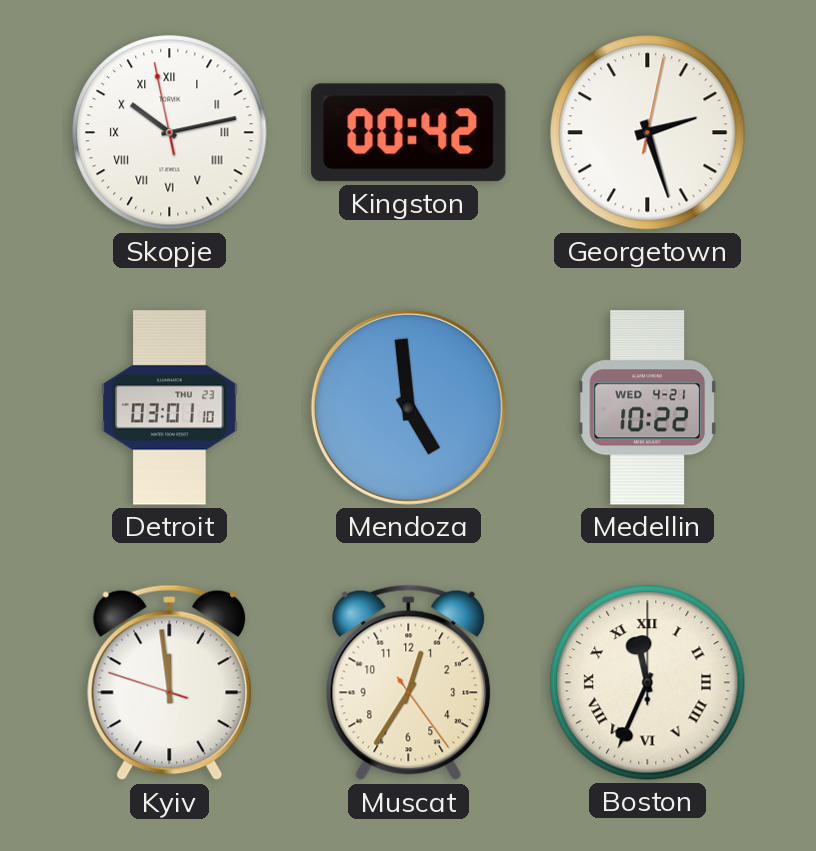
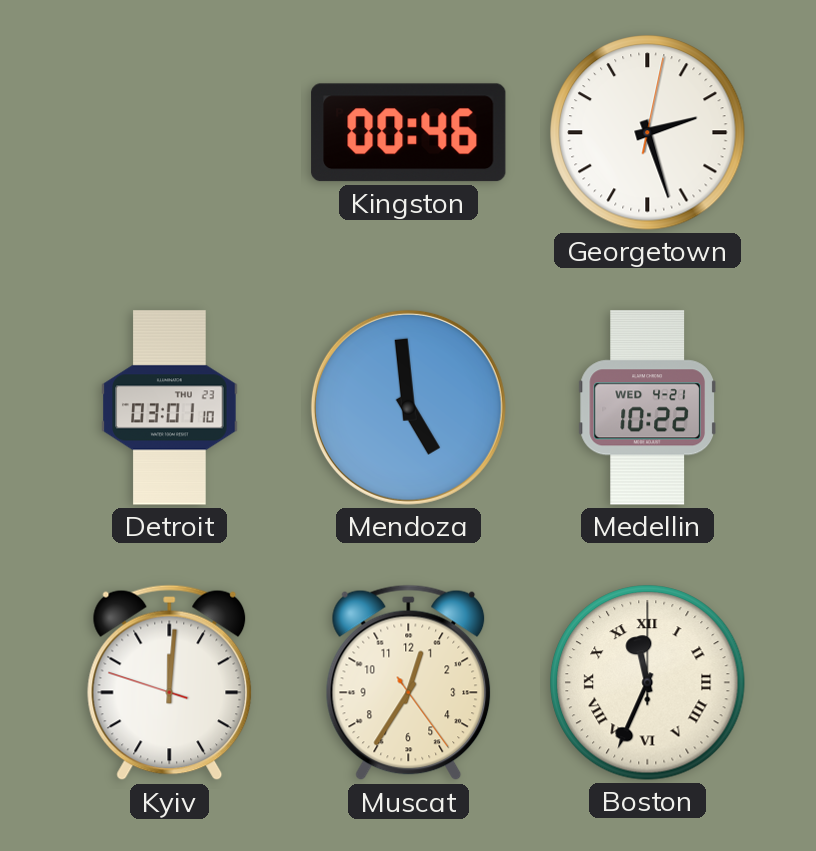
Skopje: 10:12 -> none
Kingston: 00:42 -> 00:46
Kyiv: 11:58 -> 12:00
